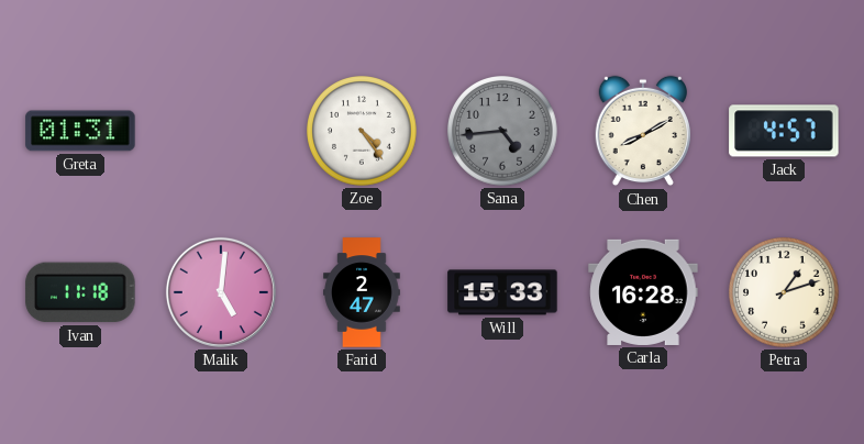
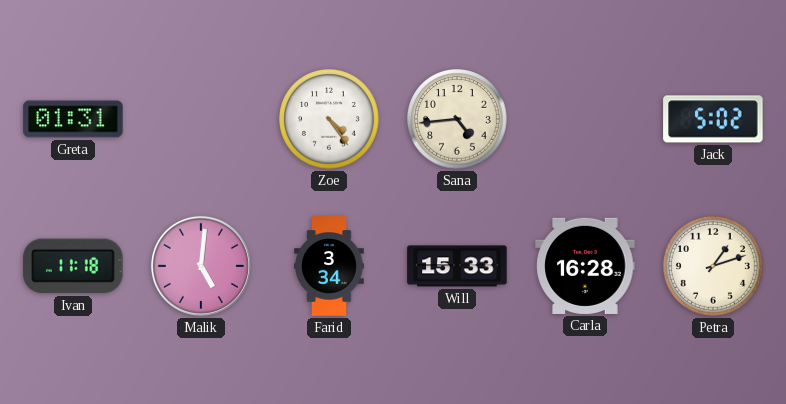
Sana dial: grey -> cream
Chen: 8:10 -> none
Jack: 4:57 -> 5:02
Farid: 2:47 -> 3:34
